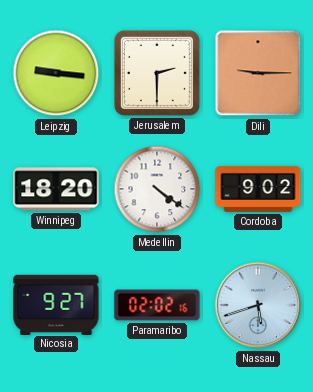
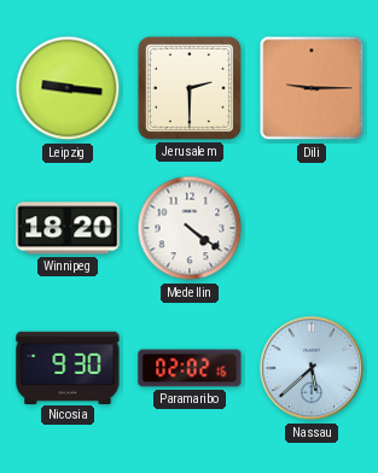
Cordoba: 9:02 -> none
Nicosia: 9:27 -> 9:30
Nassau: 5:42 -> 5:38
